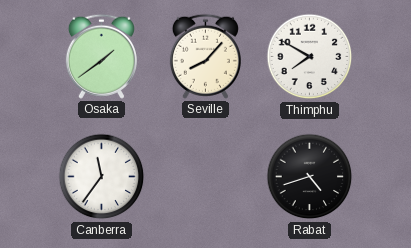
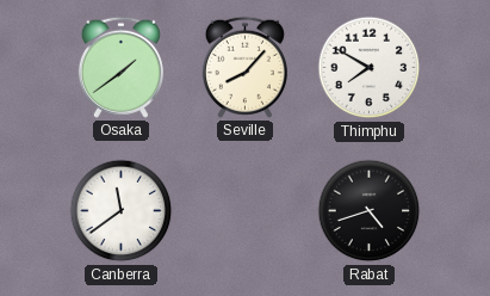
Canberra: 11:36 -> 11:39
